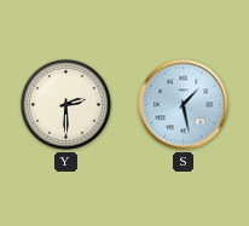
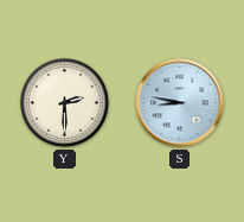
S: 1:28 -> 8:47
